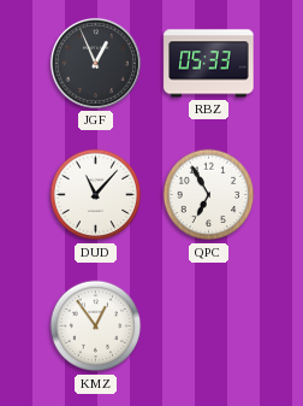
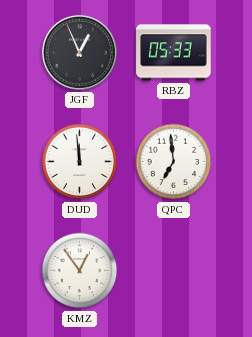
DUD: 11:07 -> 11:59
QPC: 6:55 -> 6:59
